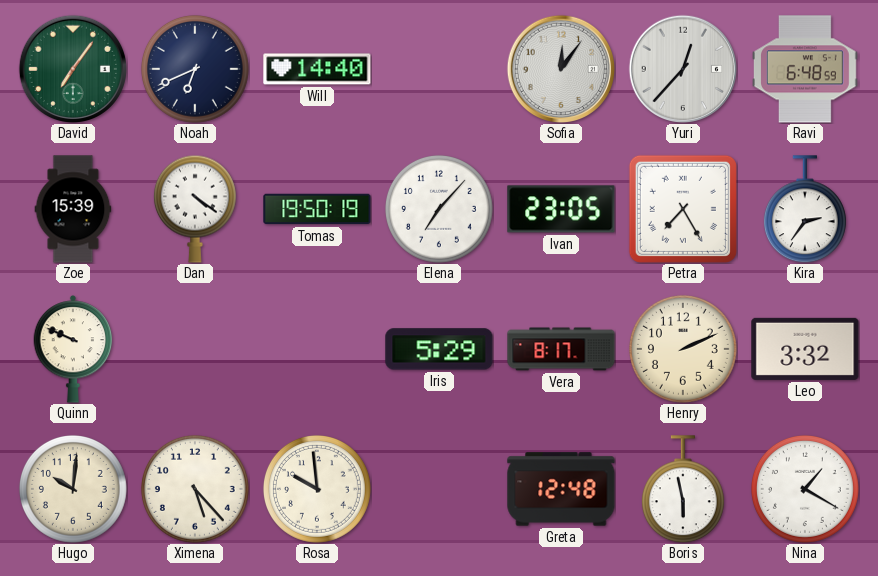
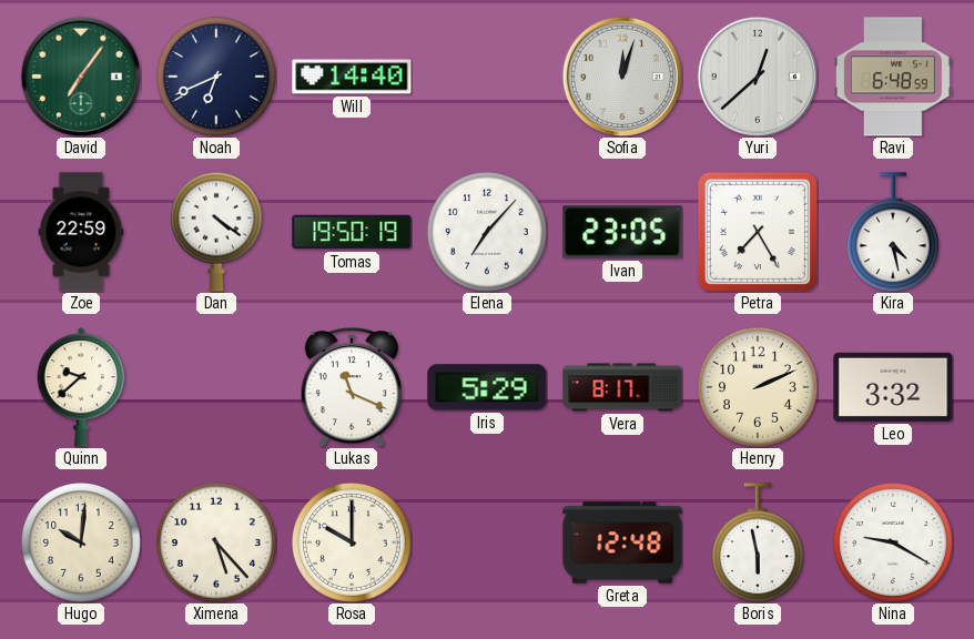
Sofia: 12:06 -> 12:03
Yuri: 12:37 -> 12:38
Zoe: 15:39 -> 22:59
Kira: 2:36 -> 4:28
Quinn: 9:49 -> 9:38
Lukas: none -> 11:19
Rosa: 9:59 -> 10:00
Nina: 1:20 -> 9:20
